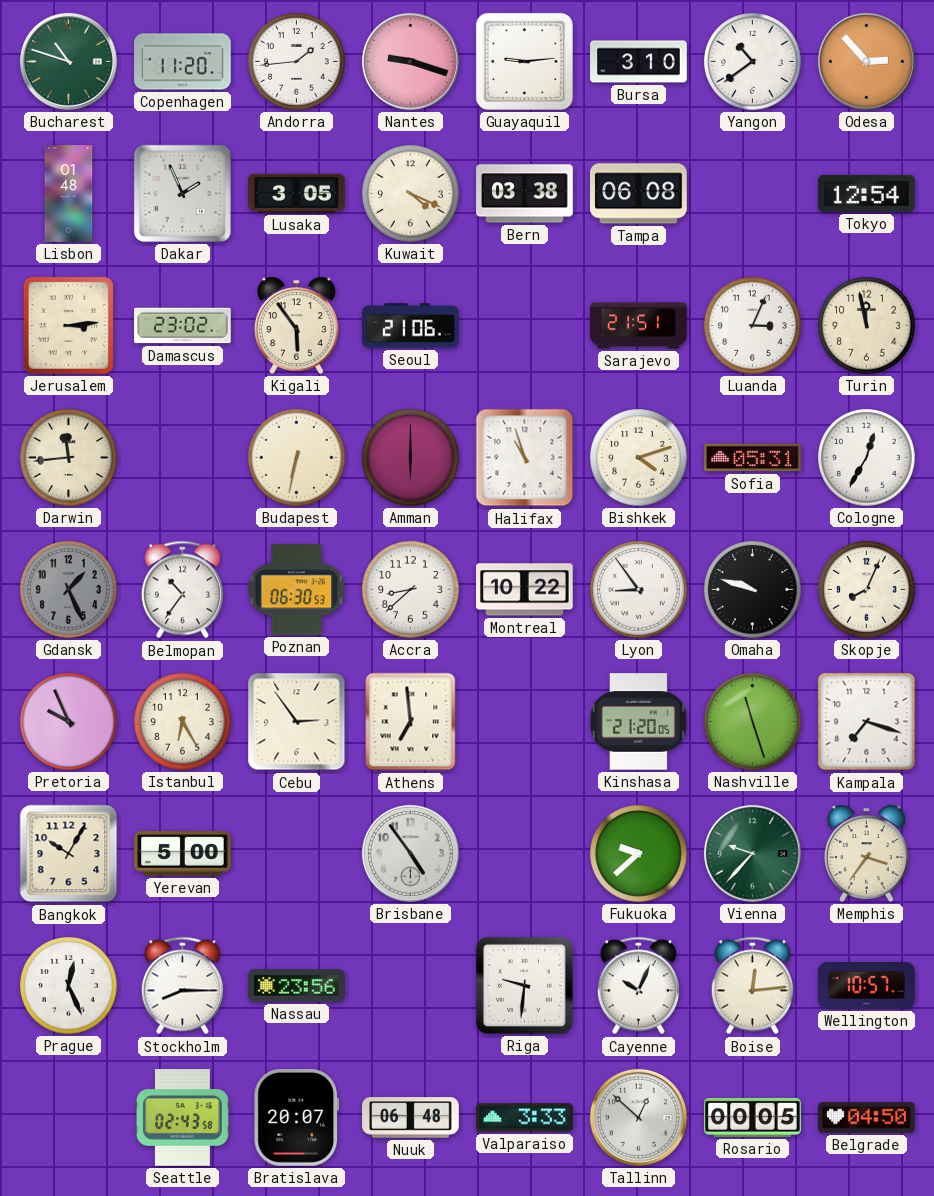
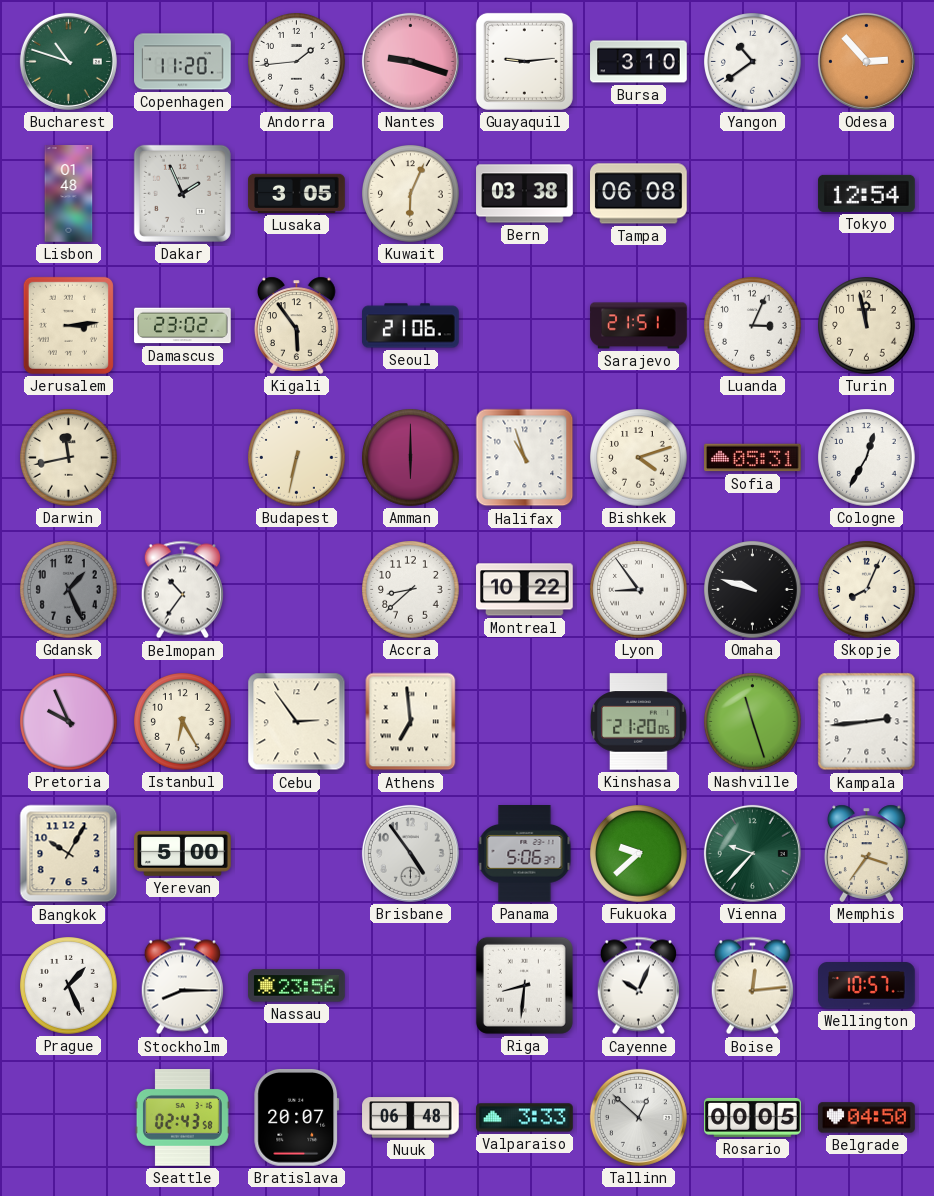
Kuwait: 4:19 -> 6:04
Darwin: 11:44 -> 11:43
Poznan: 06:30 -> none
Kampala: 7:18 -> 2:44
Panama: none -> 5:06
Prague: 12:26 -> 1:26
Riga: 9:31 -> 8:31
